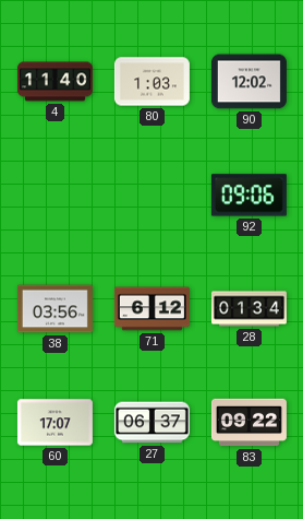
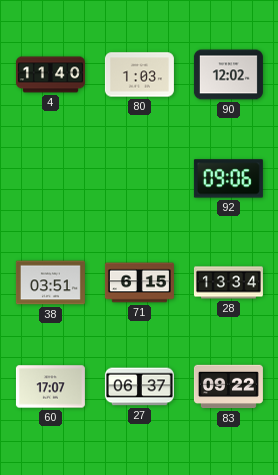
38: 03:56 -> 03:51
71: 6:12 -> 6:15
28: 01:34 -> 13:34
